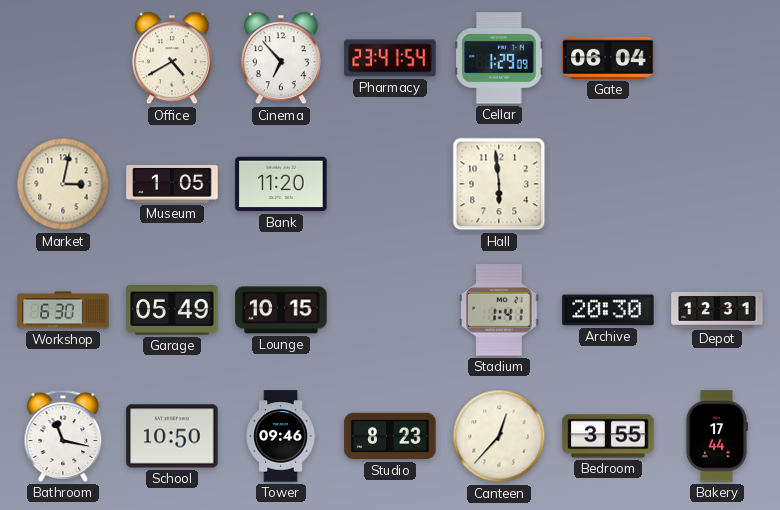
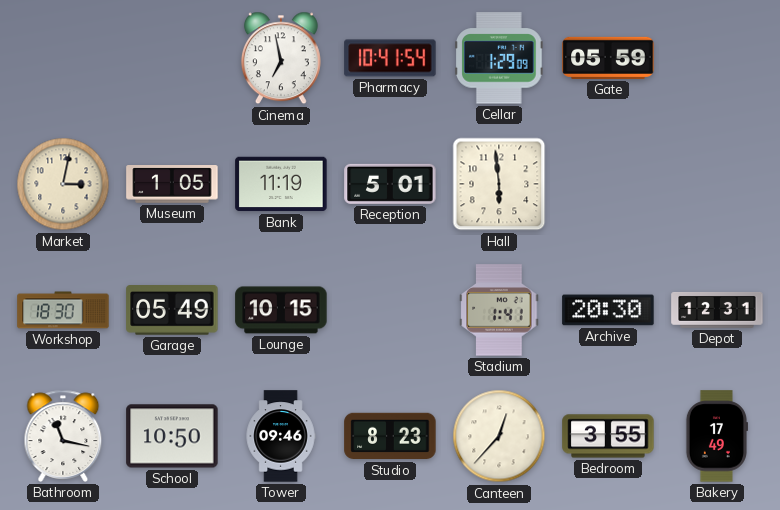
Office: 4:40 -> none
Cinema: 6:53 -> 6:58
Pharmacy: 23:41 -> 10:41
Gate: 06:04 -> 05:59
Bank: 11:20 -> 11:19
Reception: none -> 5:01
Workshop: 6:30 -> 18:30
Bakery: 17:44 -> 17:49
